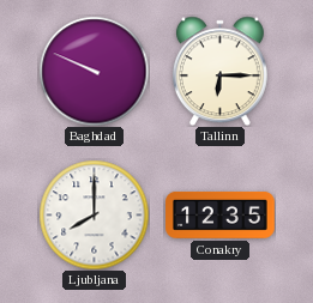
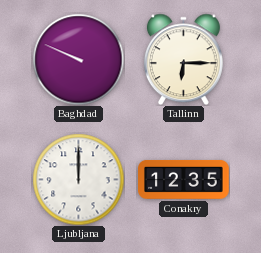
Ljubljana: 8:00 -> 12:00
